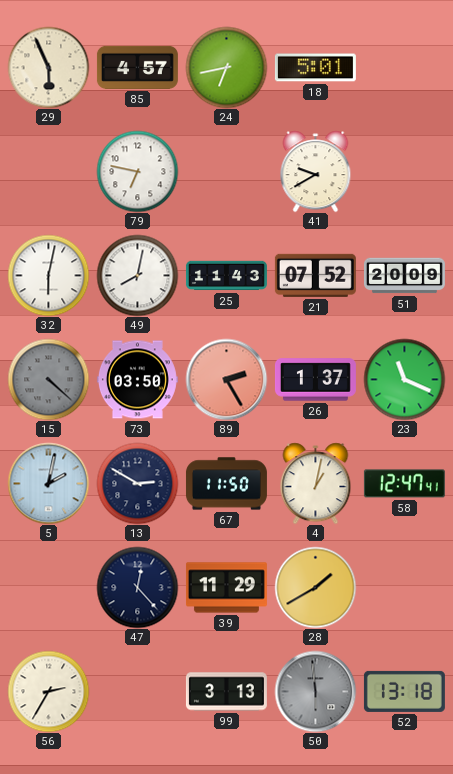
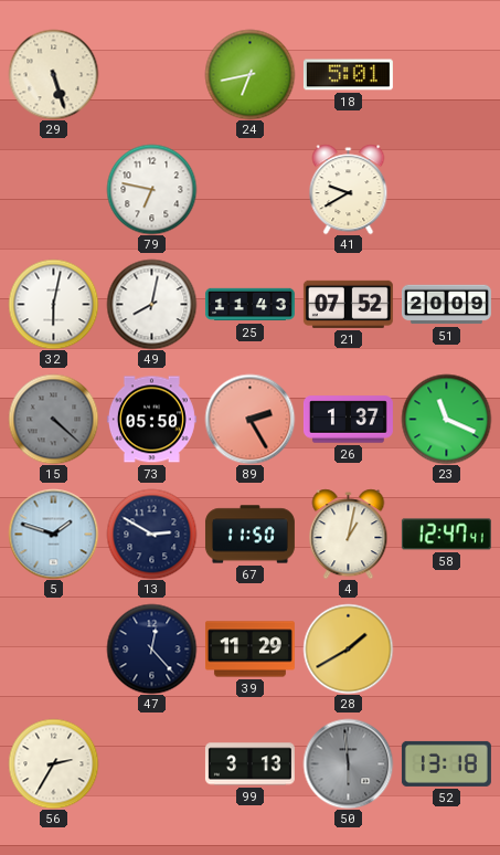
29: 5:56 -> 5:27
85: 4:57 -> none
73: 03:50 -> 05:50
5: 2:02 -> 1:48
